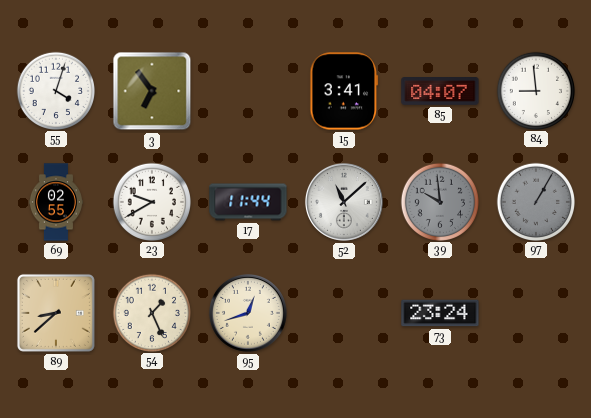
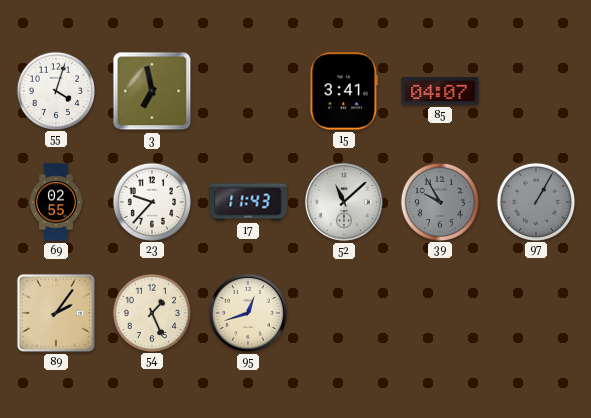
3: 6:54 -> 6:58
84: 8:59 -> none
23: 9:40 -> 9:37
17: 11:44 -> 11:43
39: 9:59 -> 9:55
89: 8:38 -> 2:06
73: 23:24 -> none
